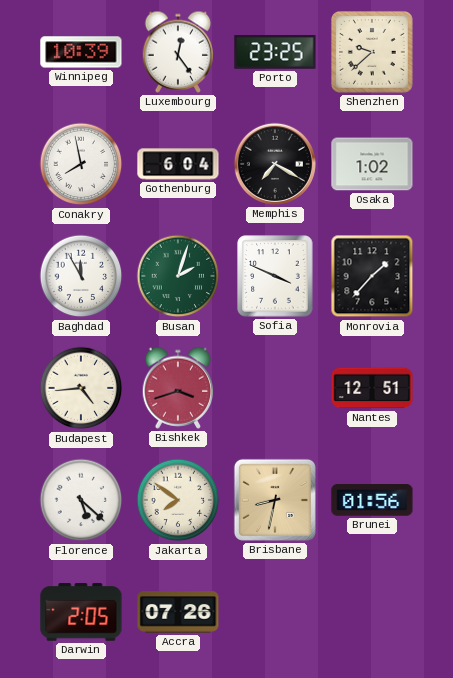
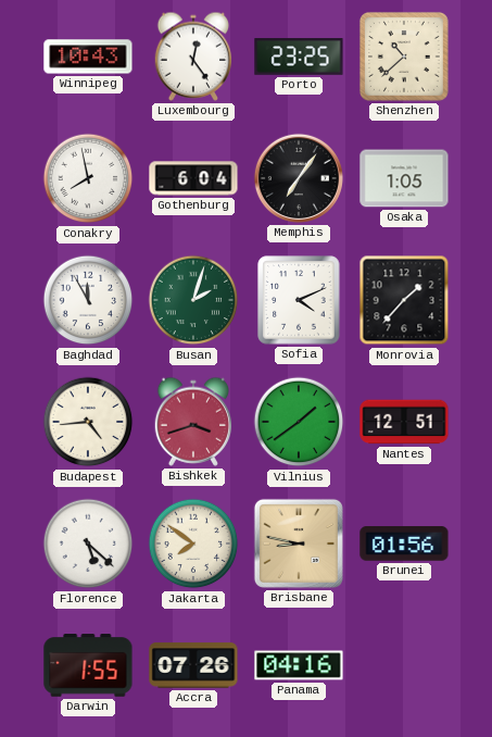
Winnipeg: 10:39 -> 10:43
Shenzhen: 9:38 -> 10:38
Memphis: 7:20 -> 7:06
Osaka: 1:02 -> 1:05
Sofia: 3:49 -> 4:11
Vilnius: none -> 1:39
Brisbane: 8:32 -> 8:47
Darwin: 2:05 -> 1:55
Panama: none -> 04:16
